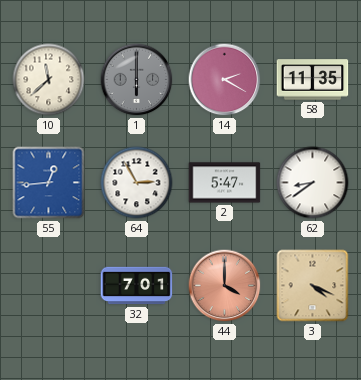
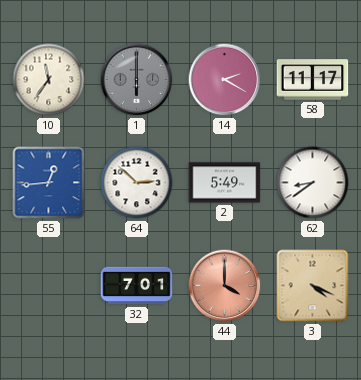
10: 11:38 -> 11:36
58: 11:35 -> 11:17
64: 2:55 -> 2:52
2: 5:47 -> 5:49
